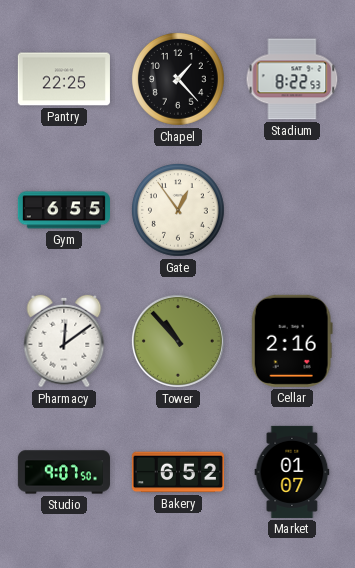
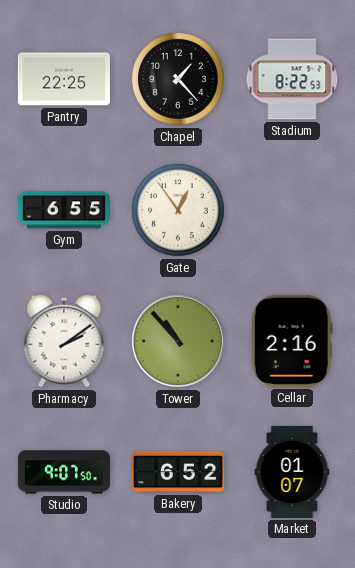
Pharmacy: 12:09 -> 2:09
